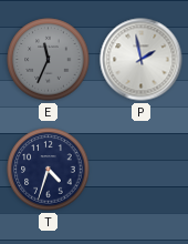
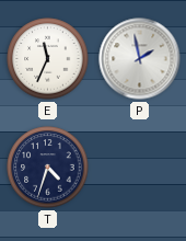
E dial: grey -> white
